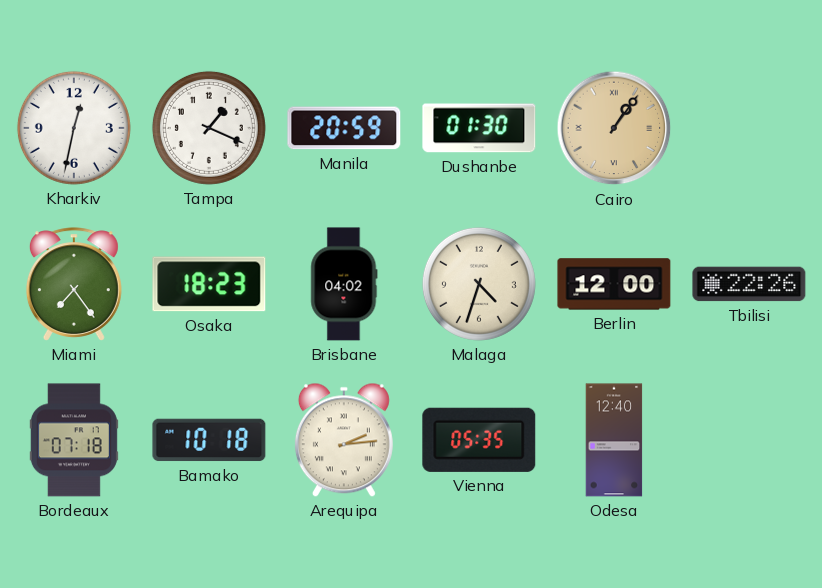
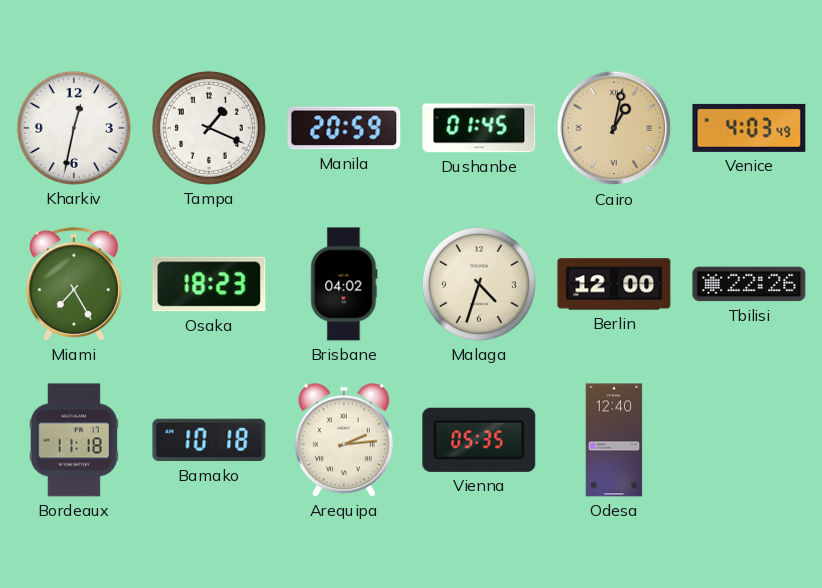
Dushanbe: 01:30 -> 01:45
Cairo: 1:06 -> 1:02
Venice: none -> 4:03
Miami: 7:24 -> 7:25
Bordeaux: 07:18 -> 11:18
